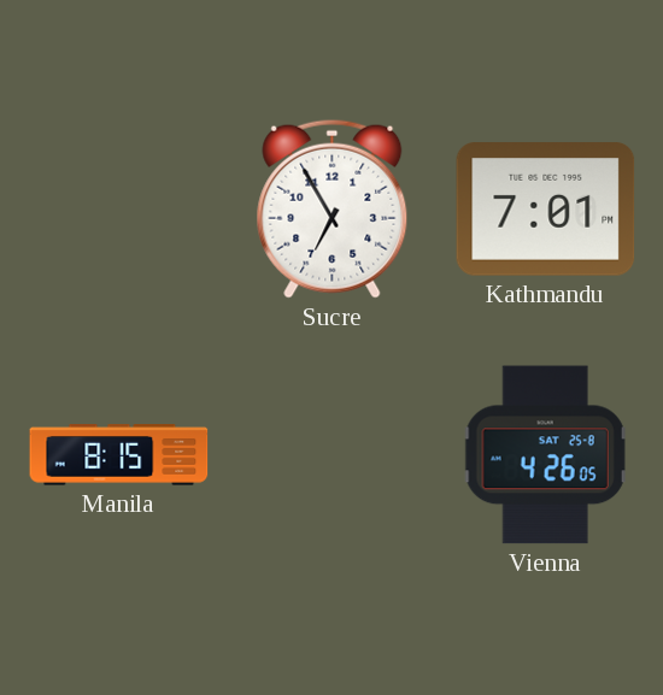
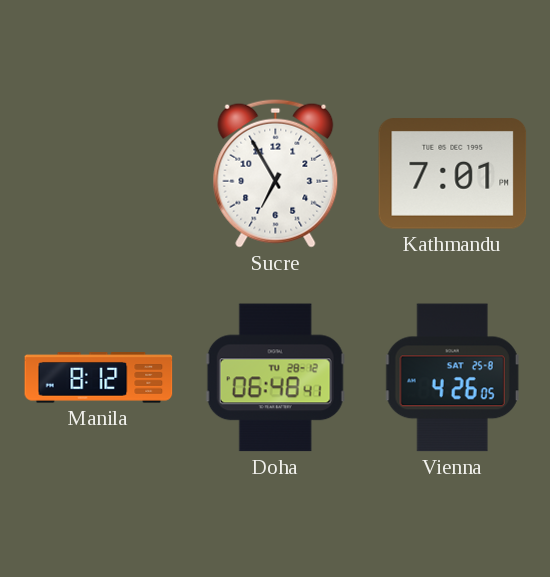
Manila: 8:15 -> 8:12
Doha: none -> 06:48
